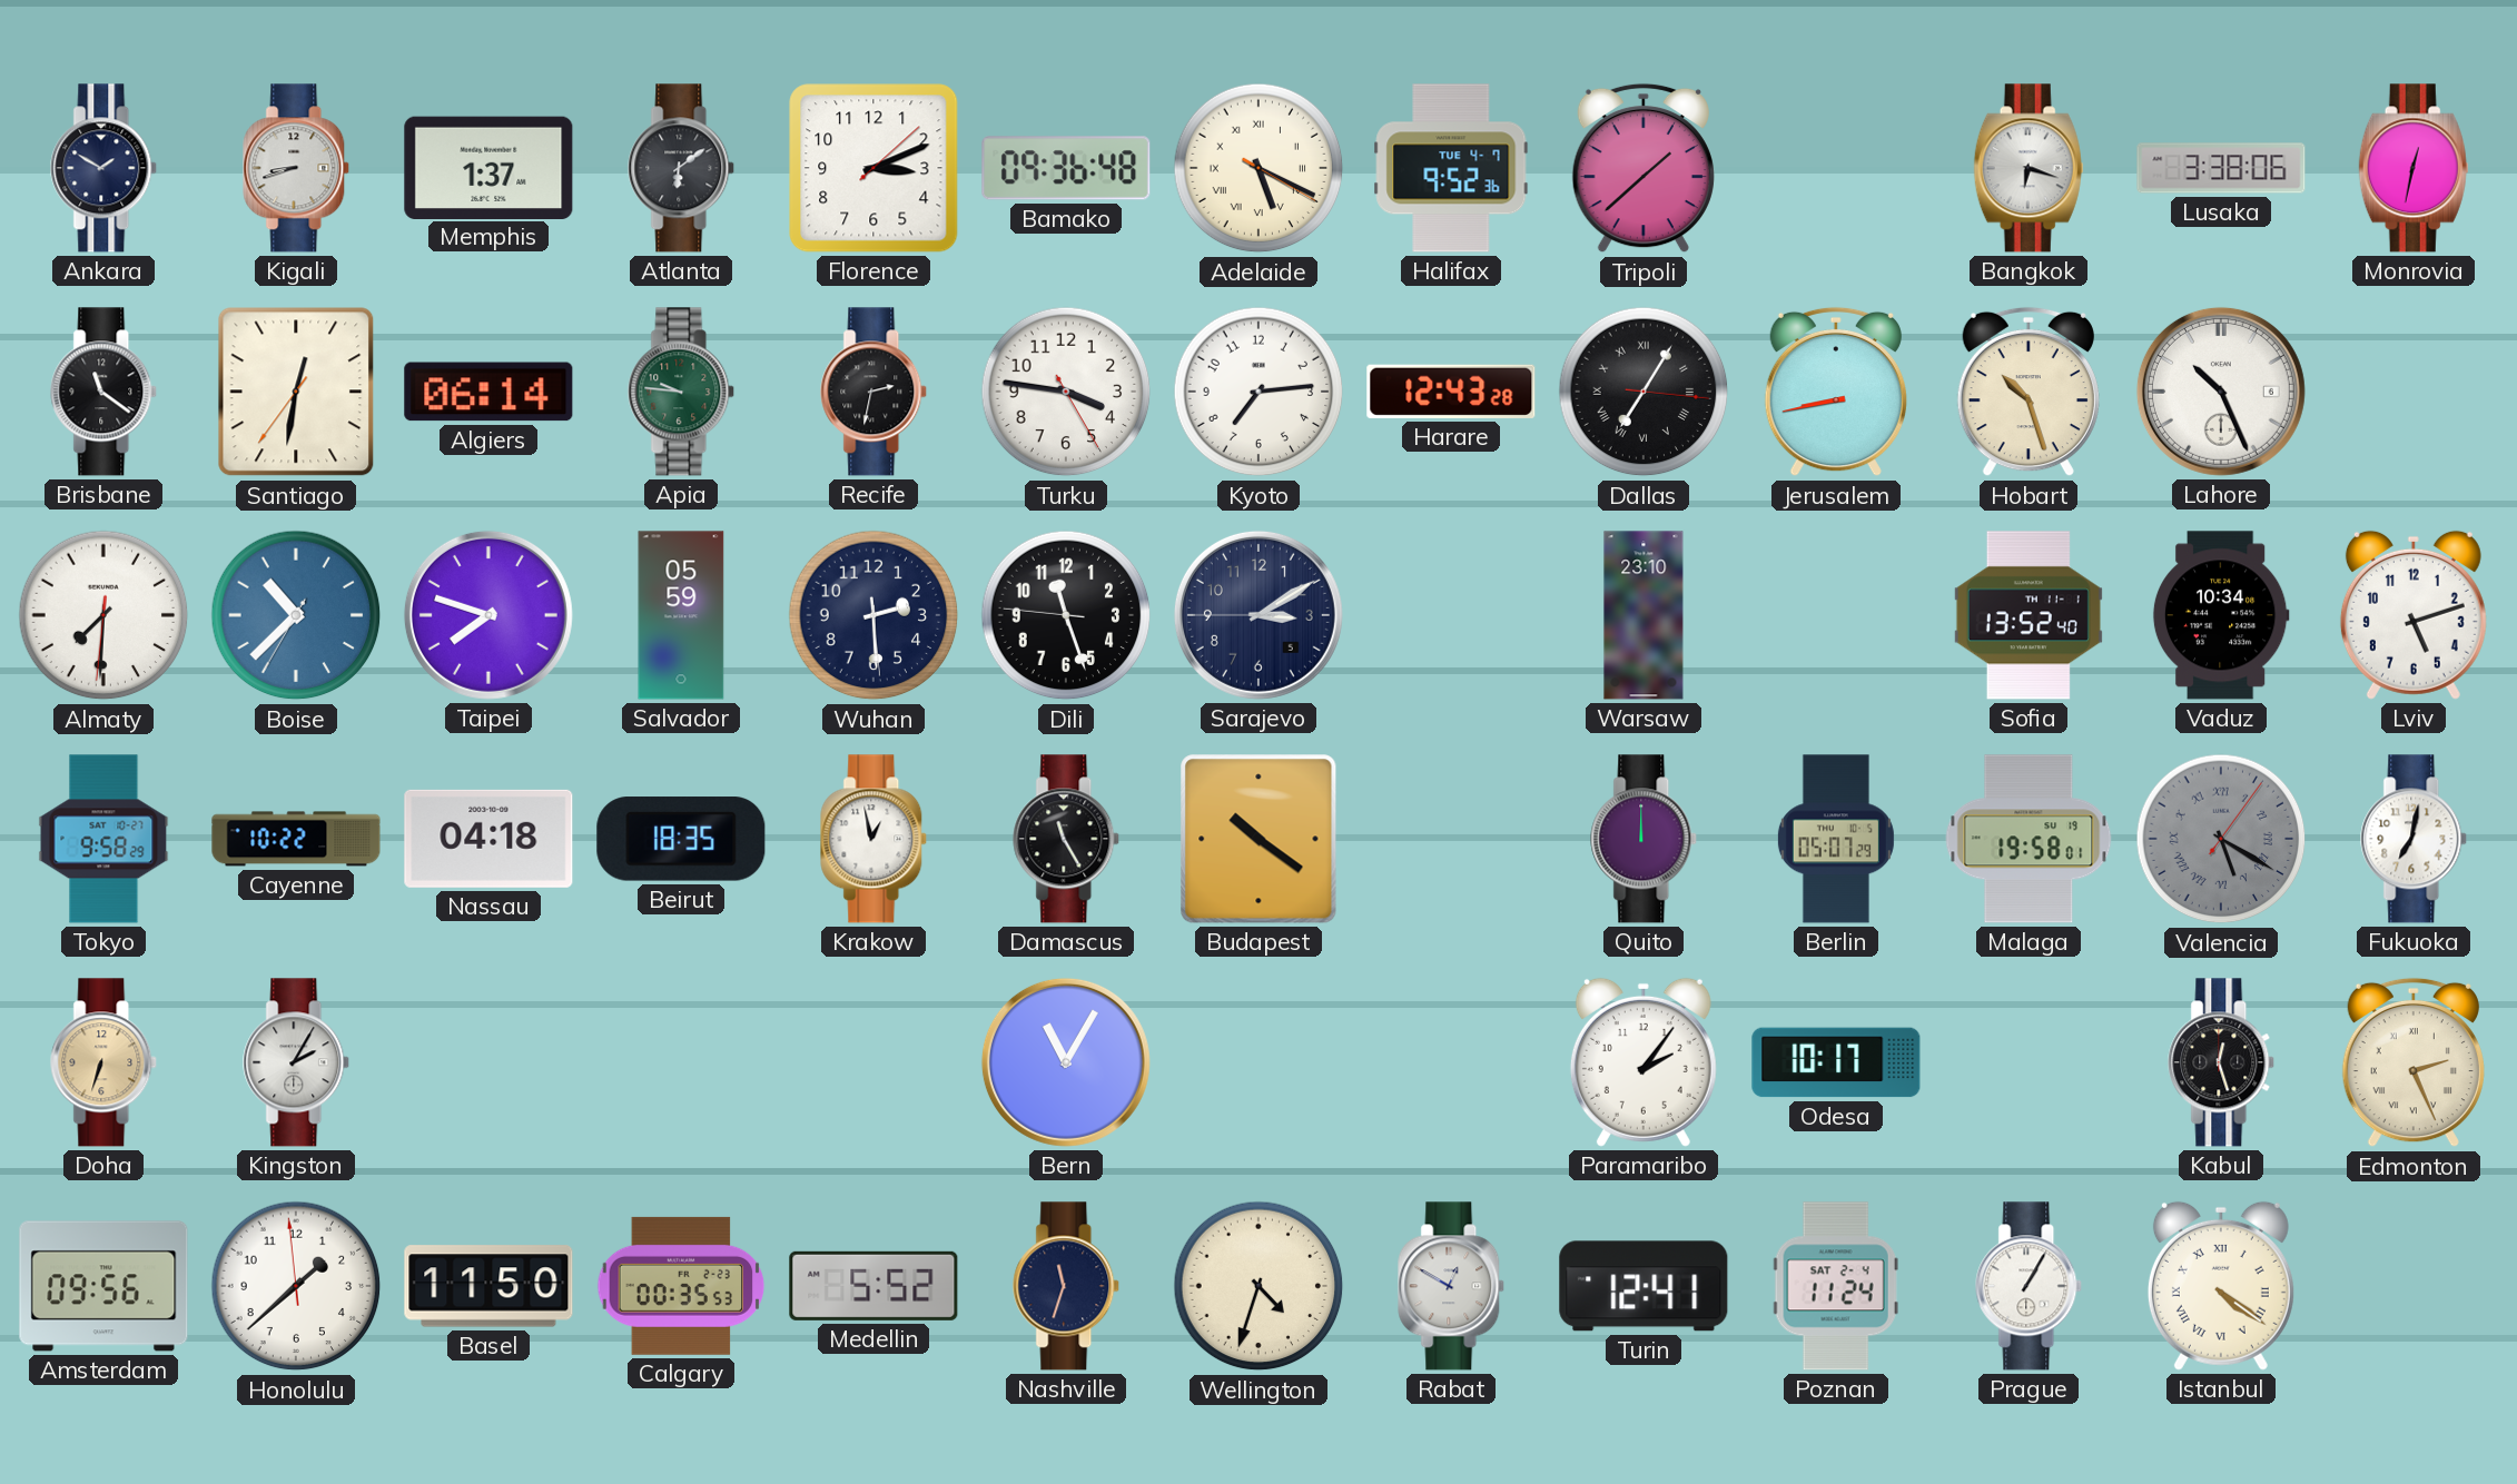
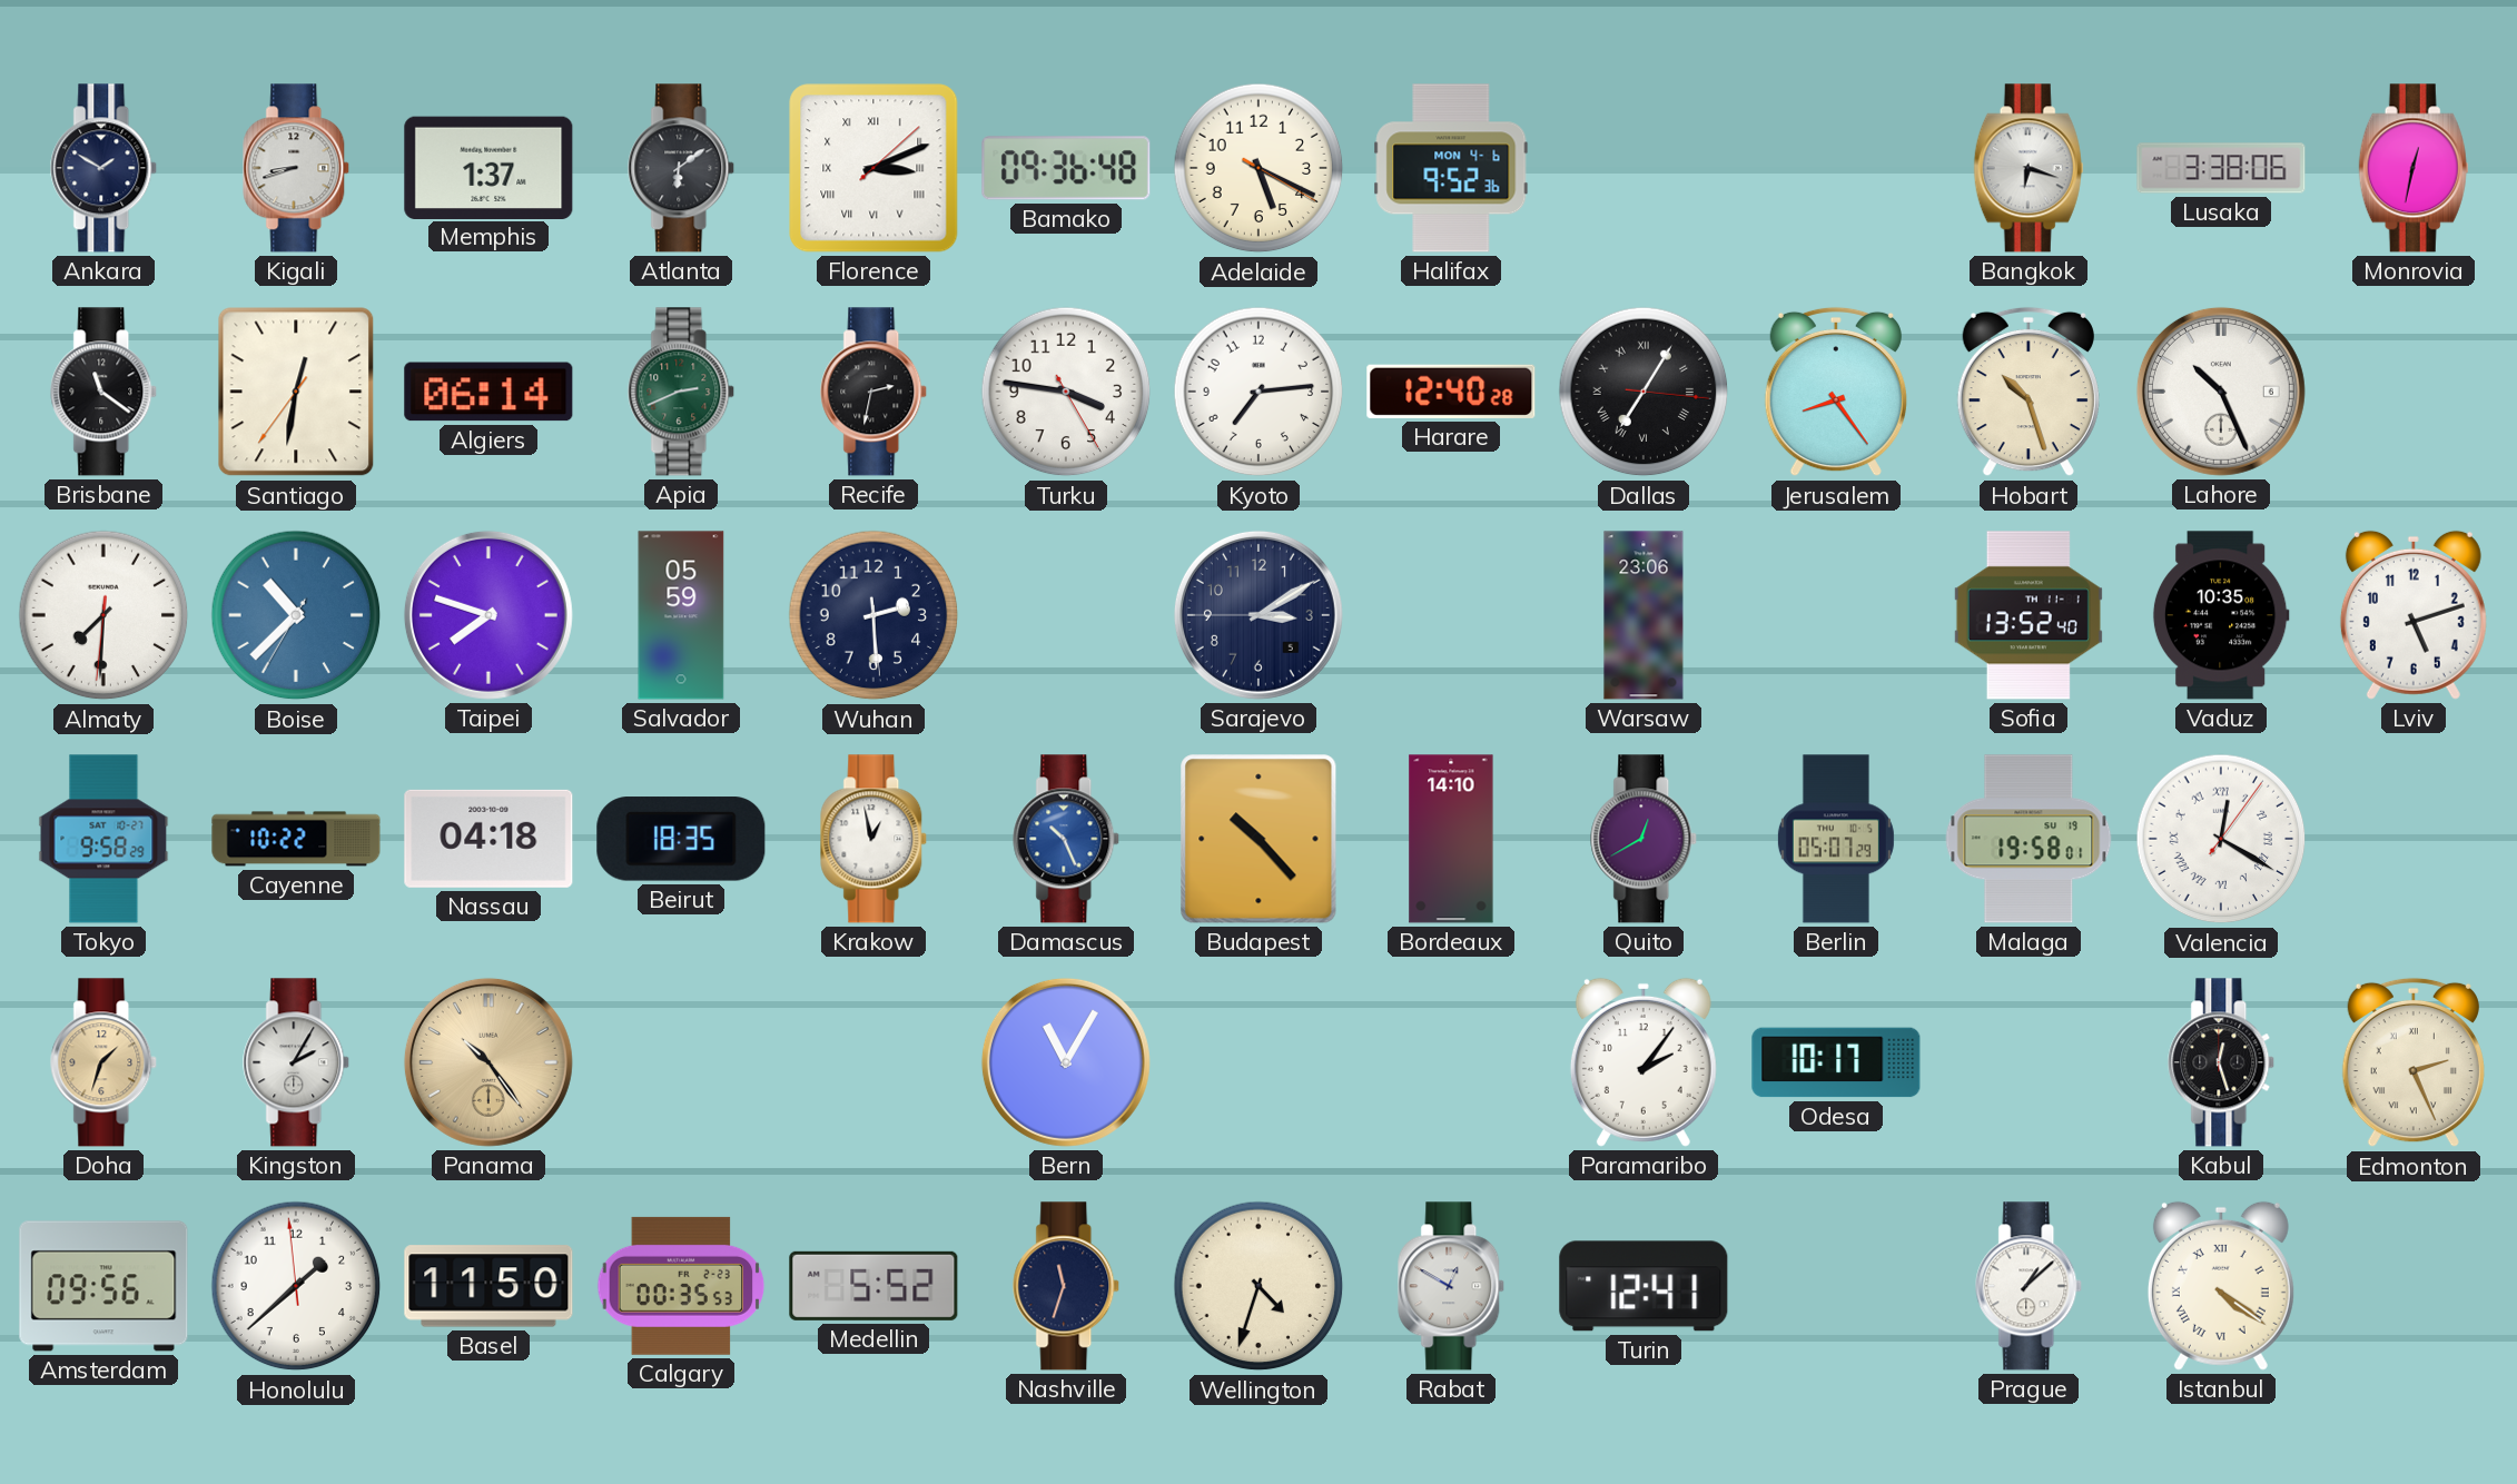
Florence numerals: Arabic -> Roman
Adelaide numerals: Roman -> Arabic
Halifax date: TUE 4-7 -> MON 4-6
Tripoli: 1:38 -> none
Apia: 9:46 -> 2:41
Harare: 12:43 -> 12:40
Jerusalem: 8:43 -> 8:24
Dili: 11:26 -> none
Warsaw: 23:10 -> 23:06
Vaduz: 10:34 -> 10:35
Damascus: 11:25 -> 10:26
Damascus dial: black -> blue
Budapest: 10:21 -> 10:23
Bordeaux: none -> 14:10
Quito: 12:00 -> 12:40
Valencia: 5:20 -> 12:20
Valencia dial: grey -> white
Fukuoka: 7:02 -> none
Doha: 6:33 -> 1:33
Panama: none -> 10:24
Poznan: 11:24 -> none
Prague: 1:05 -> 1:08
